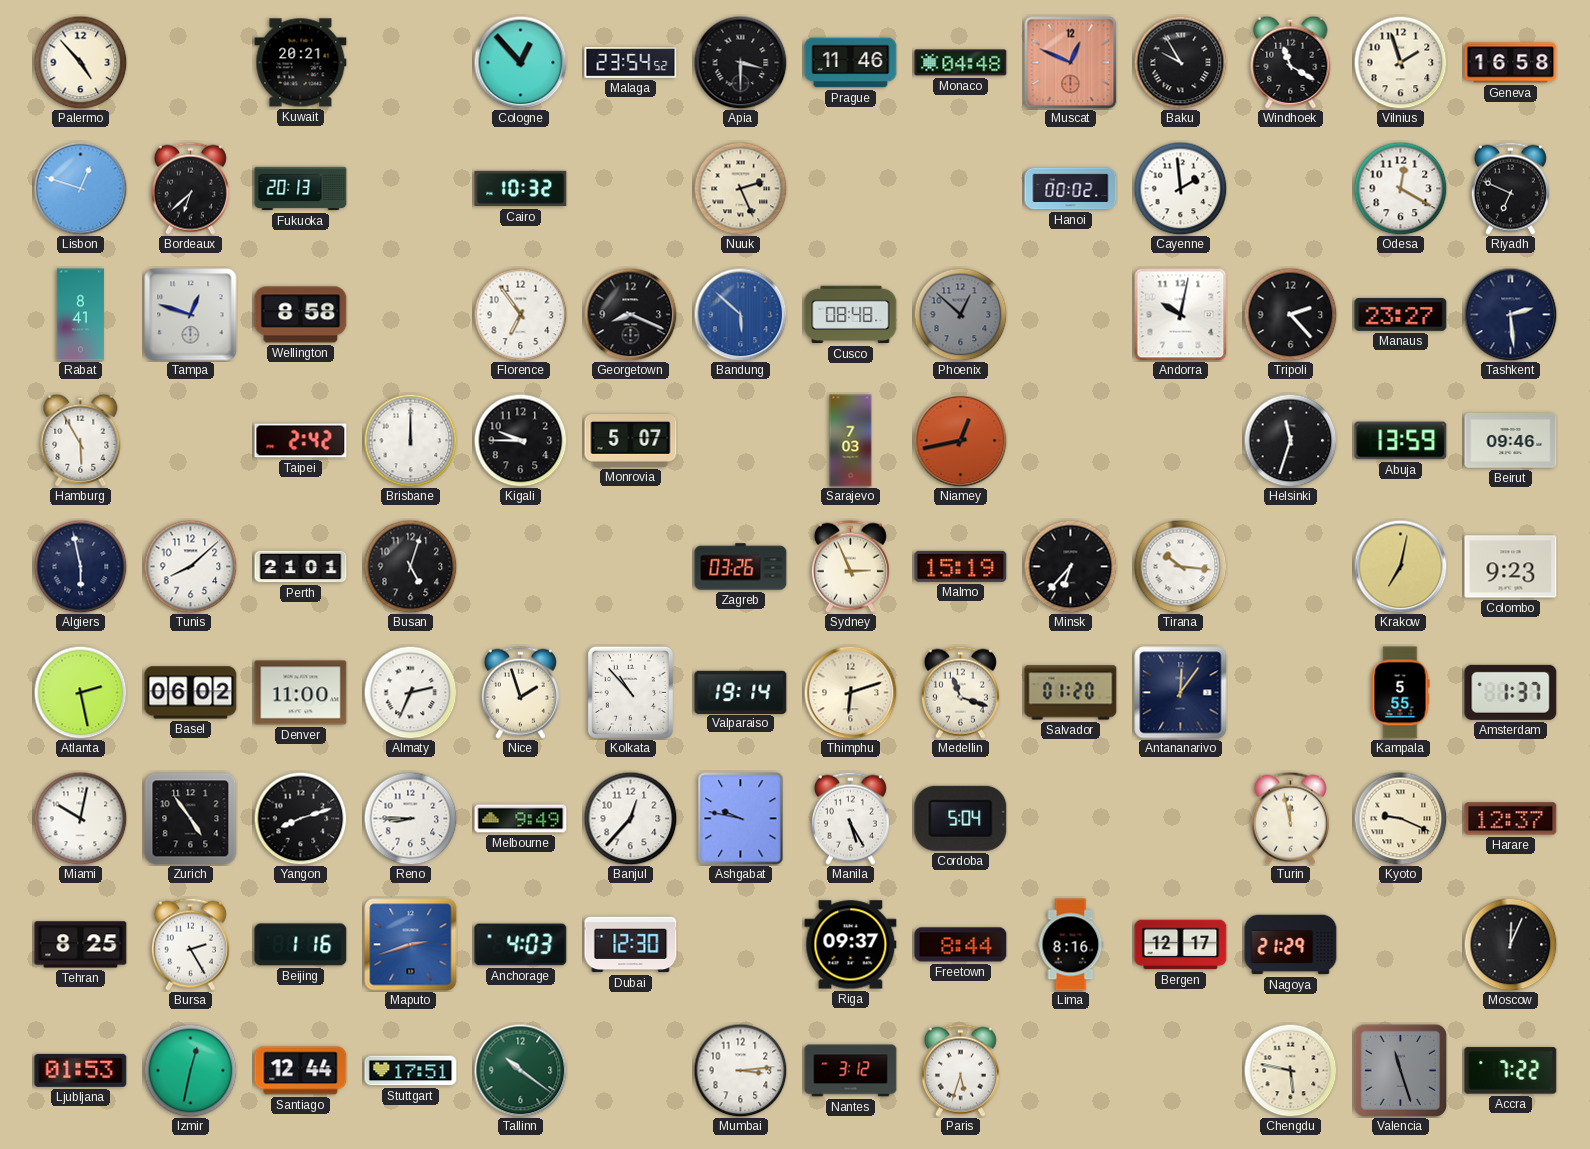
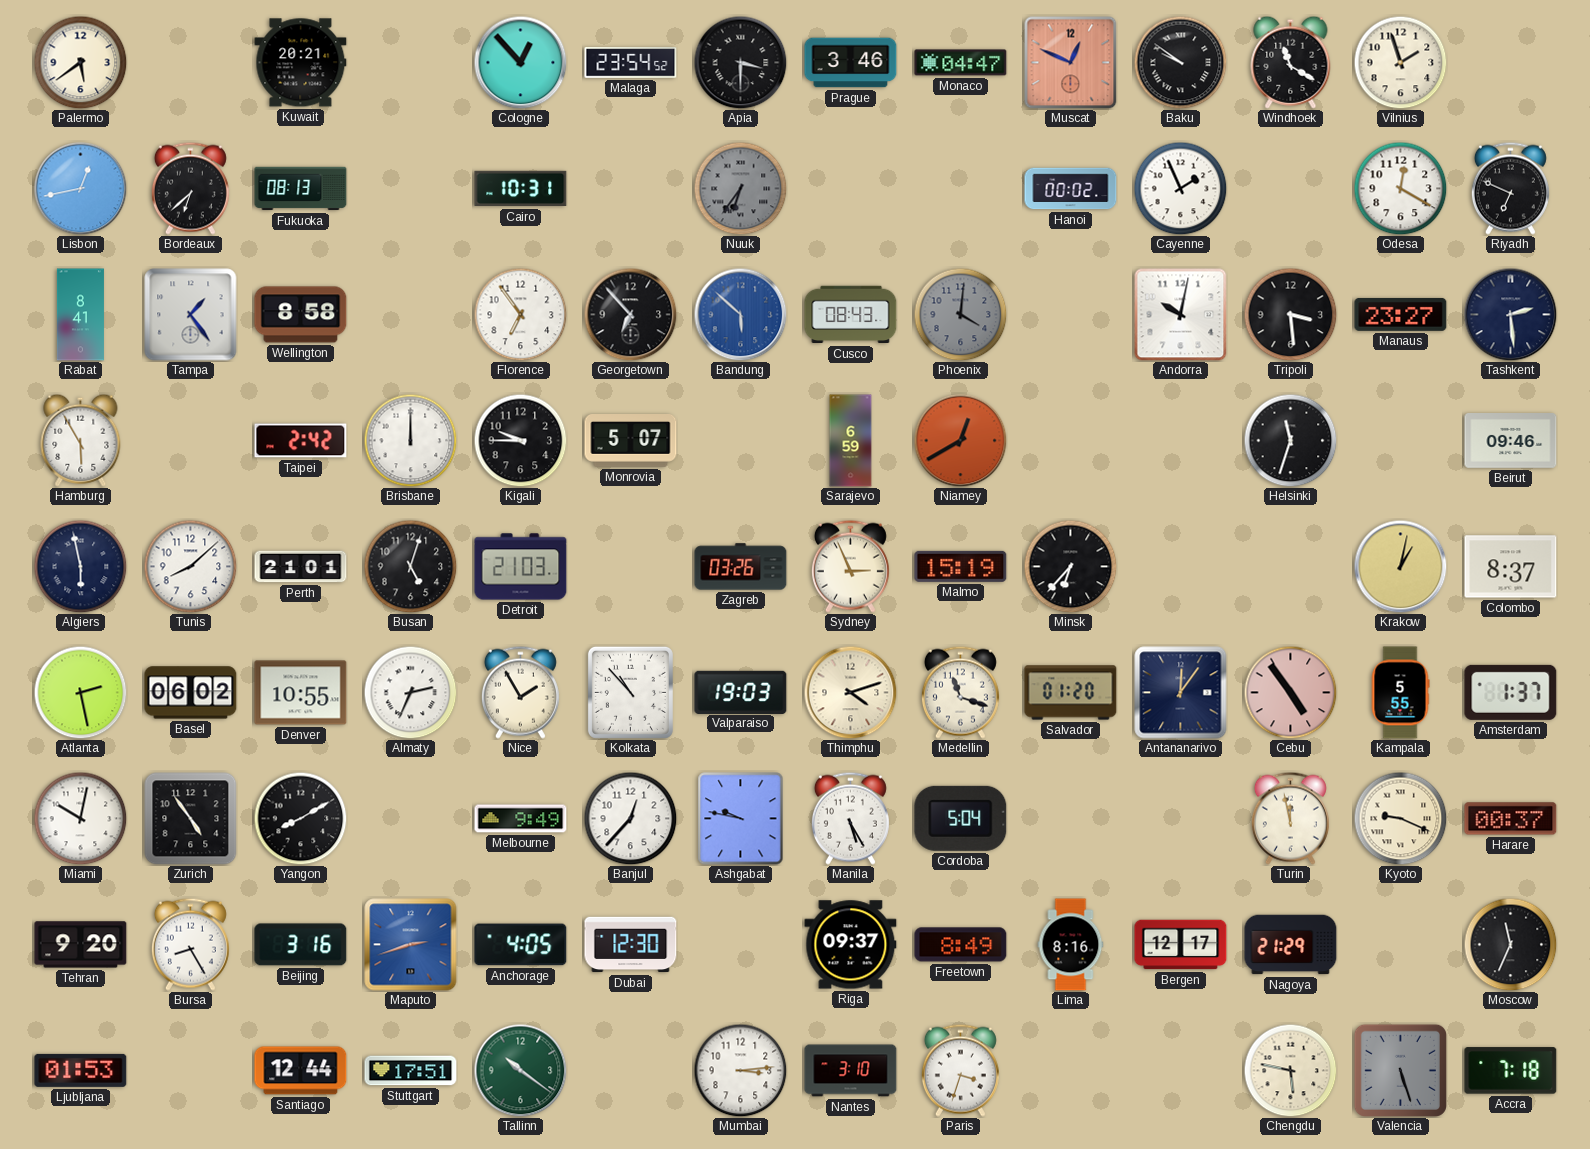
Palermo: 4:53 -> 5:39
Prague: 11:46 -> 3:46
Monaco: 04:48 -> 04:47
Baku: 9:55 -> 9:51
Geneva: 16:58 -> none
Lisbon: 12:48 -> 12:43
Fukuoka: 20:13 -> 08:13
Cairo: 10:32 -> 10:31
Nuuk: 2:26 -> 6:36
Nuuk dial: cream -> grey
Cayenne: 1:59 -> 1:56
Tampa: 12:48 -> 1:24
Georgetown: 8:19 -> 6:53
Cusco: 08:48 -> 08:43
Phoenix: 12:52 -> 4:01
Tripoli: 2:23 -> 3:29
Sarajevo: 7:03 -> 6:59
Niamey: 12:43 -> 12:40
Abuja: 13:59 -> none
Detroit: none -> 21:03
Tirana: 10:16 -> none
Krakow: 7:02 -> 1:02
Colombo: 9:23 -> 8:37
Denver: 11:00 -> 10:55
Nice: 1:57 -> 1:55
Valparaiso: 19:14 -> 19:03
Thimphu: 6:12 -> 4:12
Cebu: none -> 4:54
Yangon: 8:12 -> 8:10
Reno: 8:45 -> none
Harare: 12:37 -> 00:37
Tehran: 8:25 -> 9:20
Bursa: 2:25 -> 8:25
Beijing: 1:16 -> 3:16
Anchorage: 4:03 -> 4:05
Freetown: 8:44 -> 8:49
Moscow: 12:04 -> 11:34
Izmir: 12:32 -> none
Nantes: 3:12 -> 3:10
Paris: 5:33 -> 3:33
Valencia: 11:27 -> 5:27
Accra: 7:22 -> 7:18
